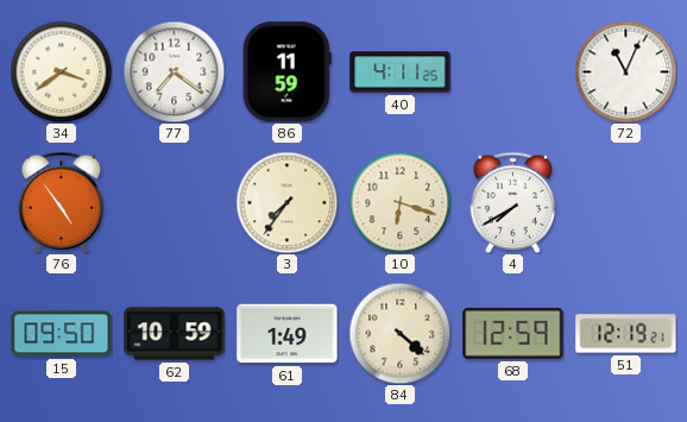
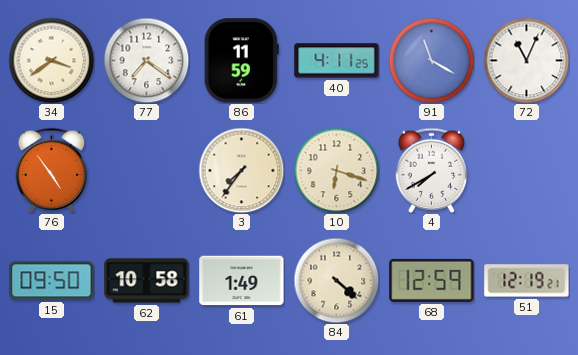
91: none -> 11:20
62: 10:59 -> 10:58
